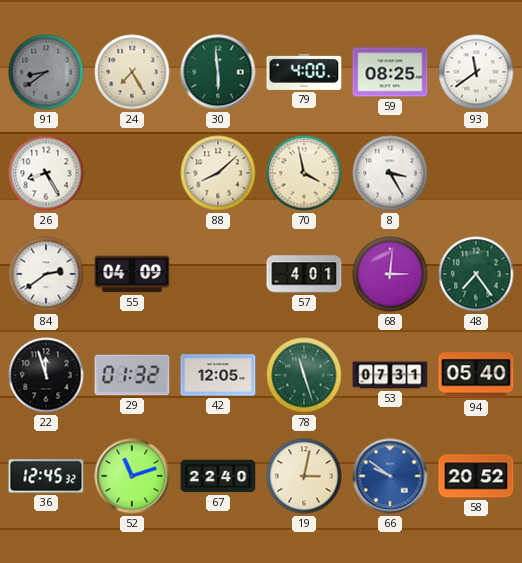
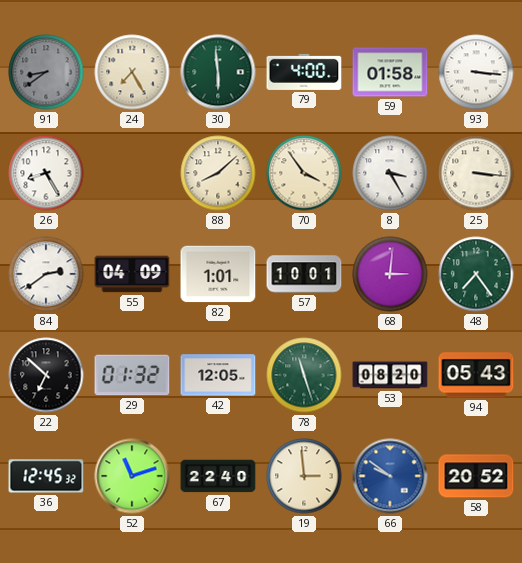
59: 08:25 -> 01:58
93: 11:39 -> 3:16
70: 3:58 -> 3:54
25: none -> 3:16
82: none -> 1:01
57: 4:01 -> 10:01
22: 11:57 -> 6:52
53: 07:31 -> 08:20
94: 05:40 -> 05:43
19: 3:02 -> 2:59
